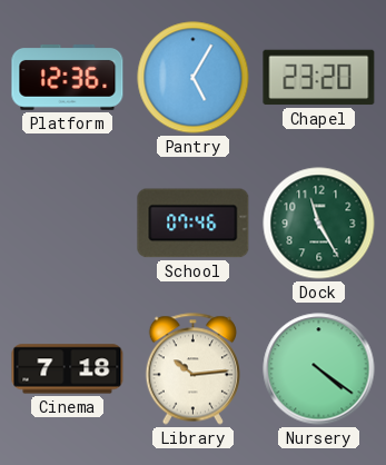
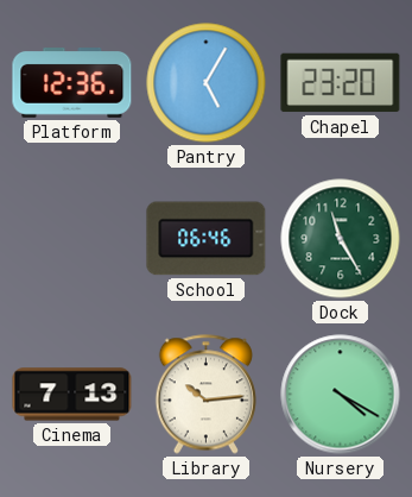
School: 07:46 -> 06:46
Cinema: 7:18 -> 7:13
Nursery: 4:21 -> 4:20
